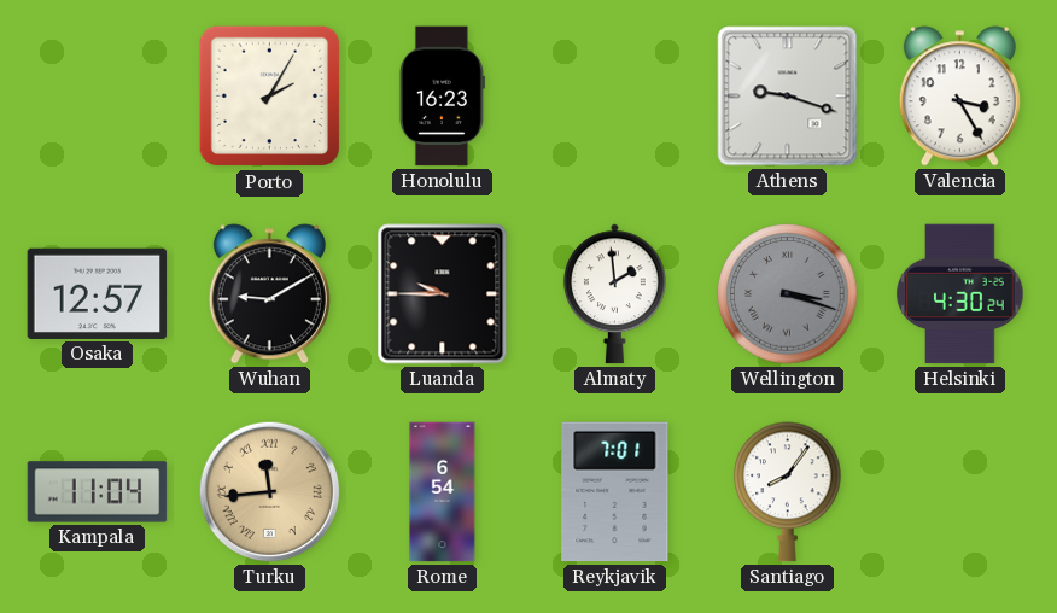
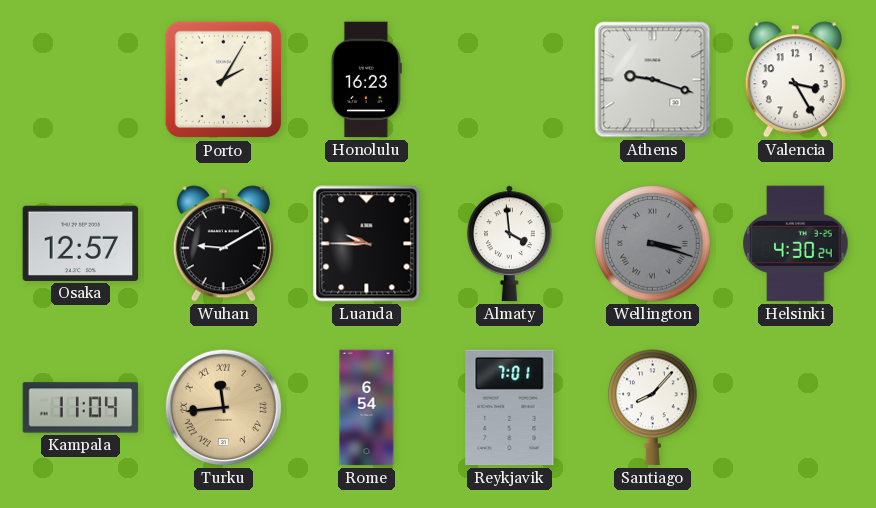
Almaty: 1:59 -> 3:59
Santiago: 8:06 -> 8:07
